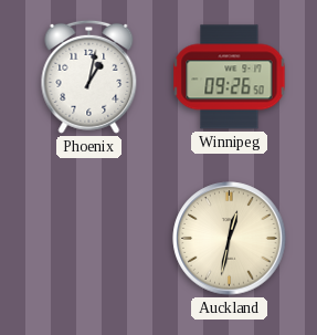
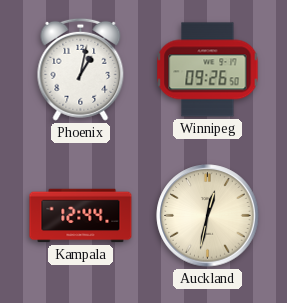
Kampala: none -> 12:44
